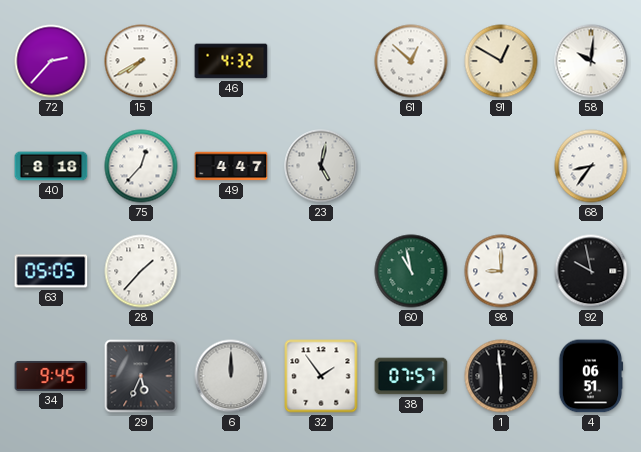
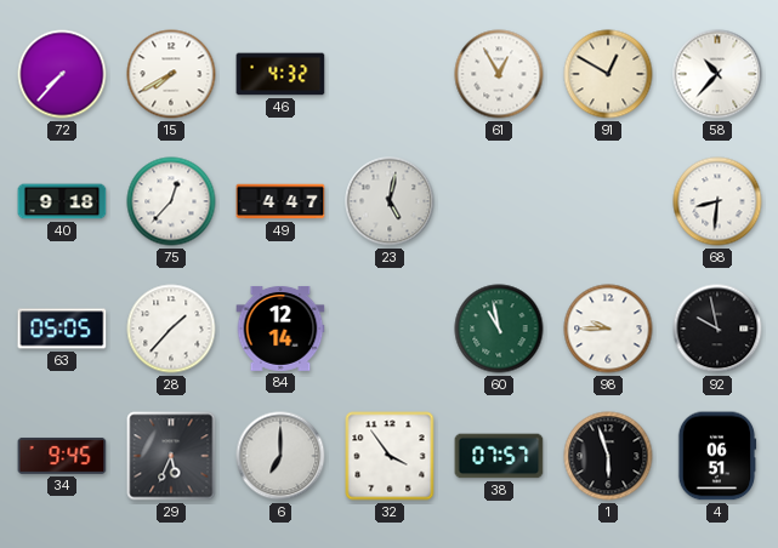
72: 2:37 -> 7:37
61: 12:52 -> 12:55
58: 10:01 -> 10:37
40: 8:18 -> 9:18
68: 8:36 -> 8:31
84: none -> 12:14
98: 9:00 -> 9:45
6: 12:00 -> 7:00
32: 1:54 -> 3:54
1: 5:59 -> 5:57
